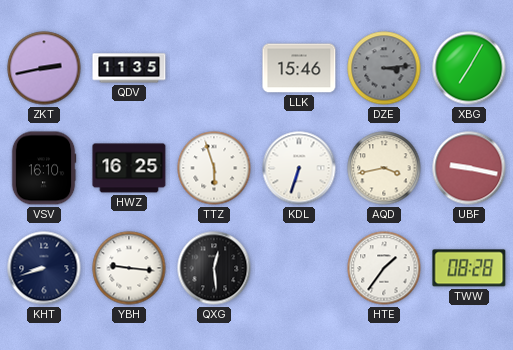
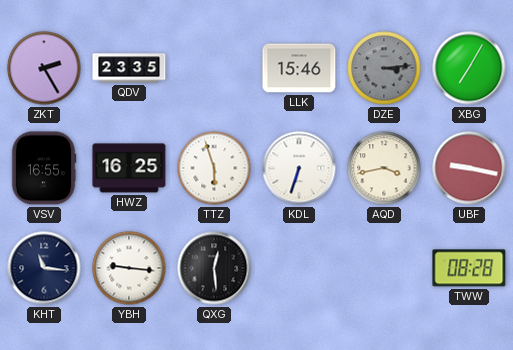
ZKT: 2:43 -> 2:25
QDV: 11:35 -> 23:35
VSV: 16:10 -> 16:55
KHT: 8:42 -> 11:16
HTE: 1:36 -> none
